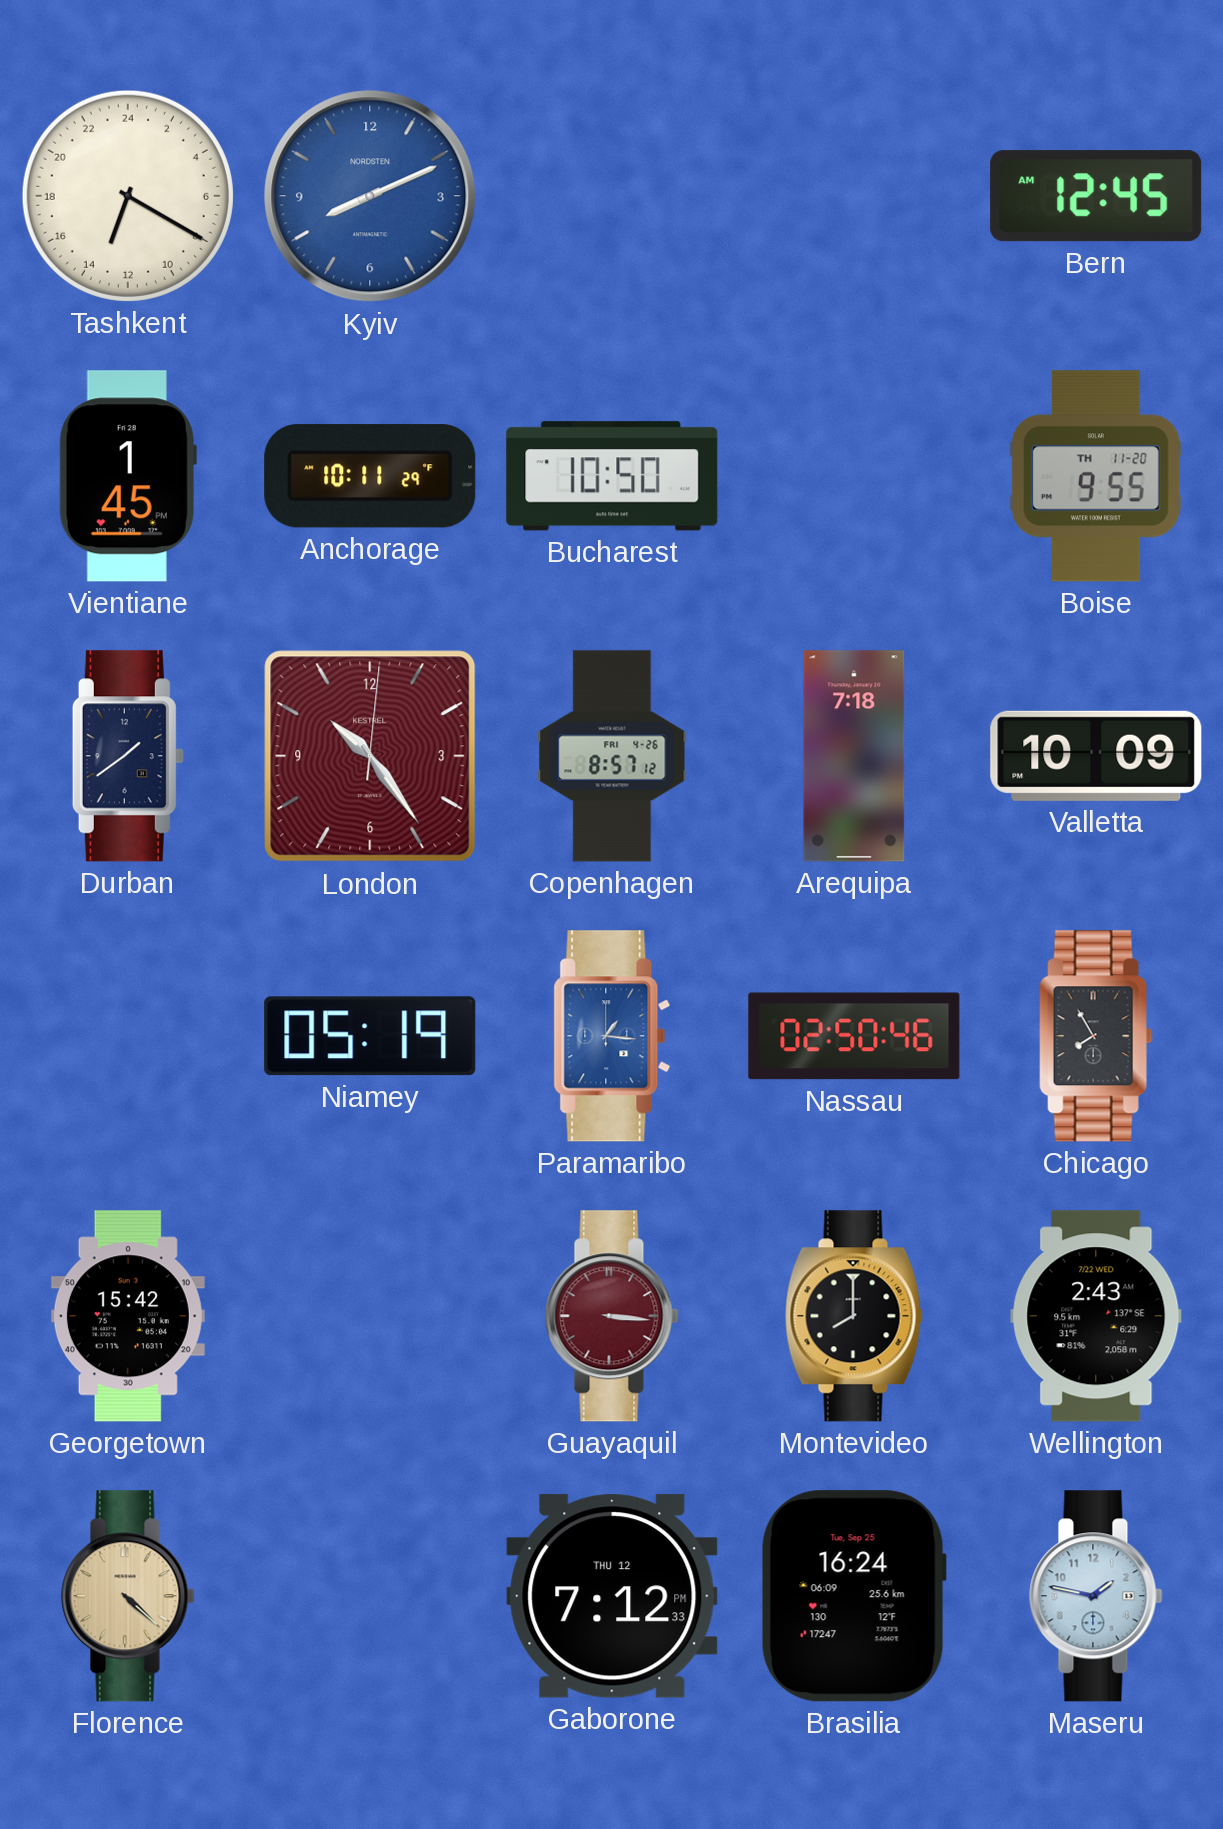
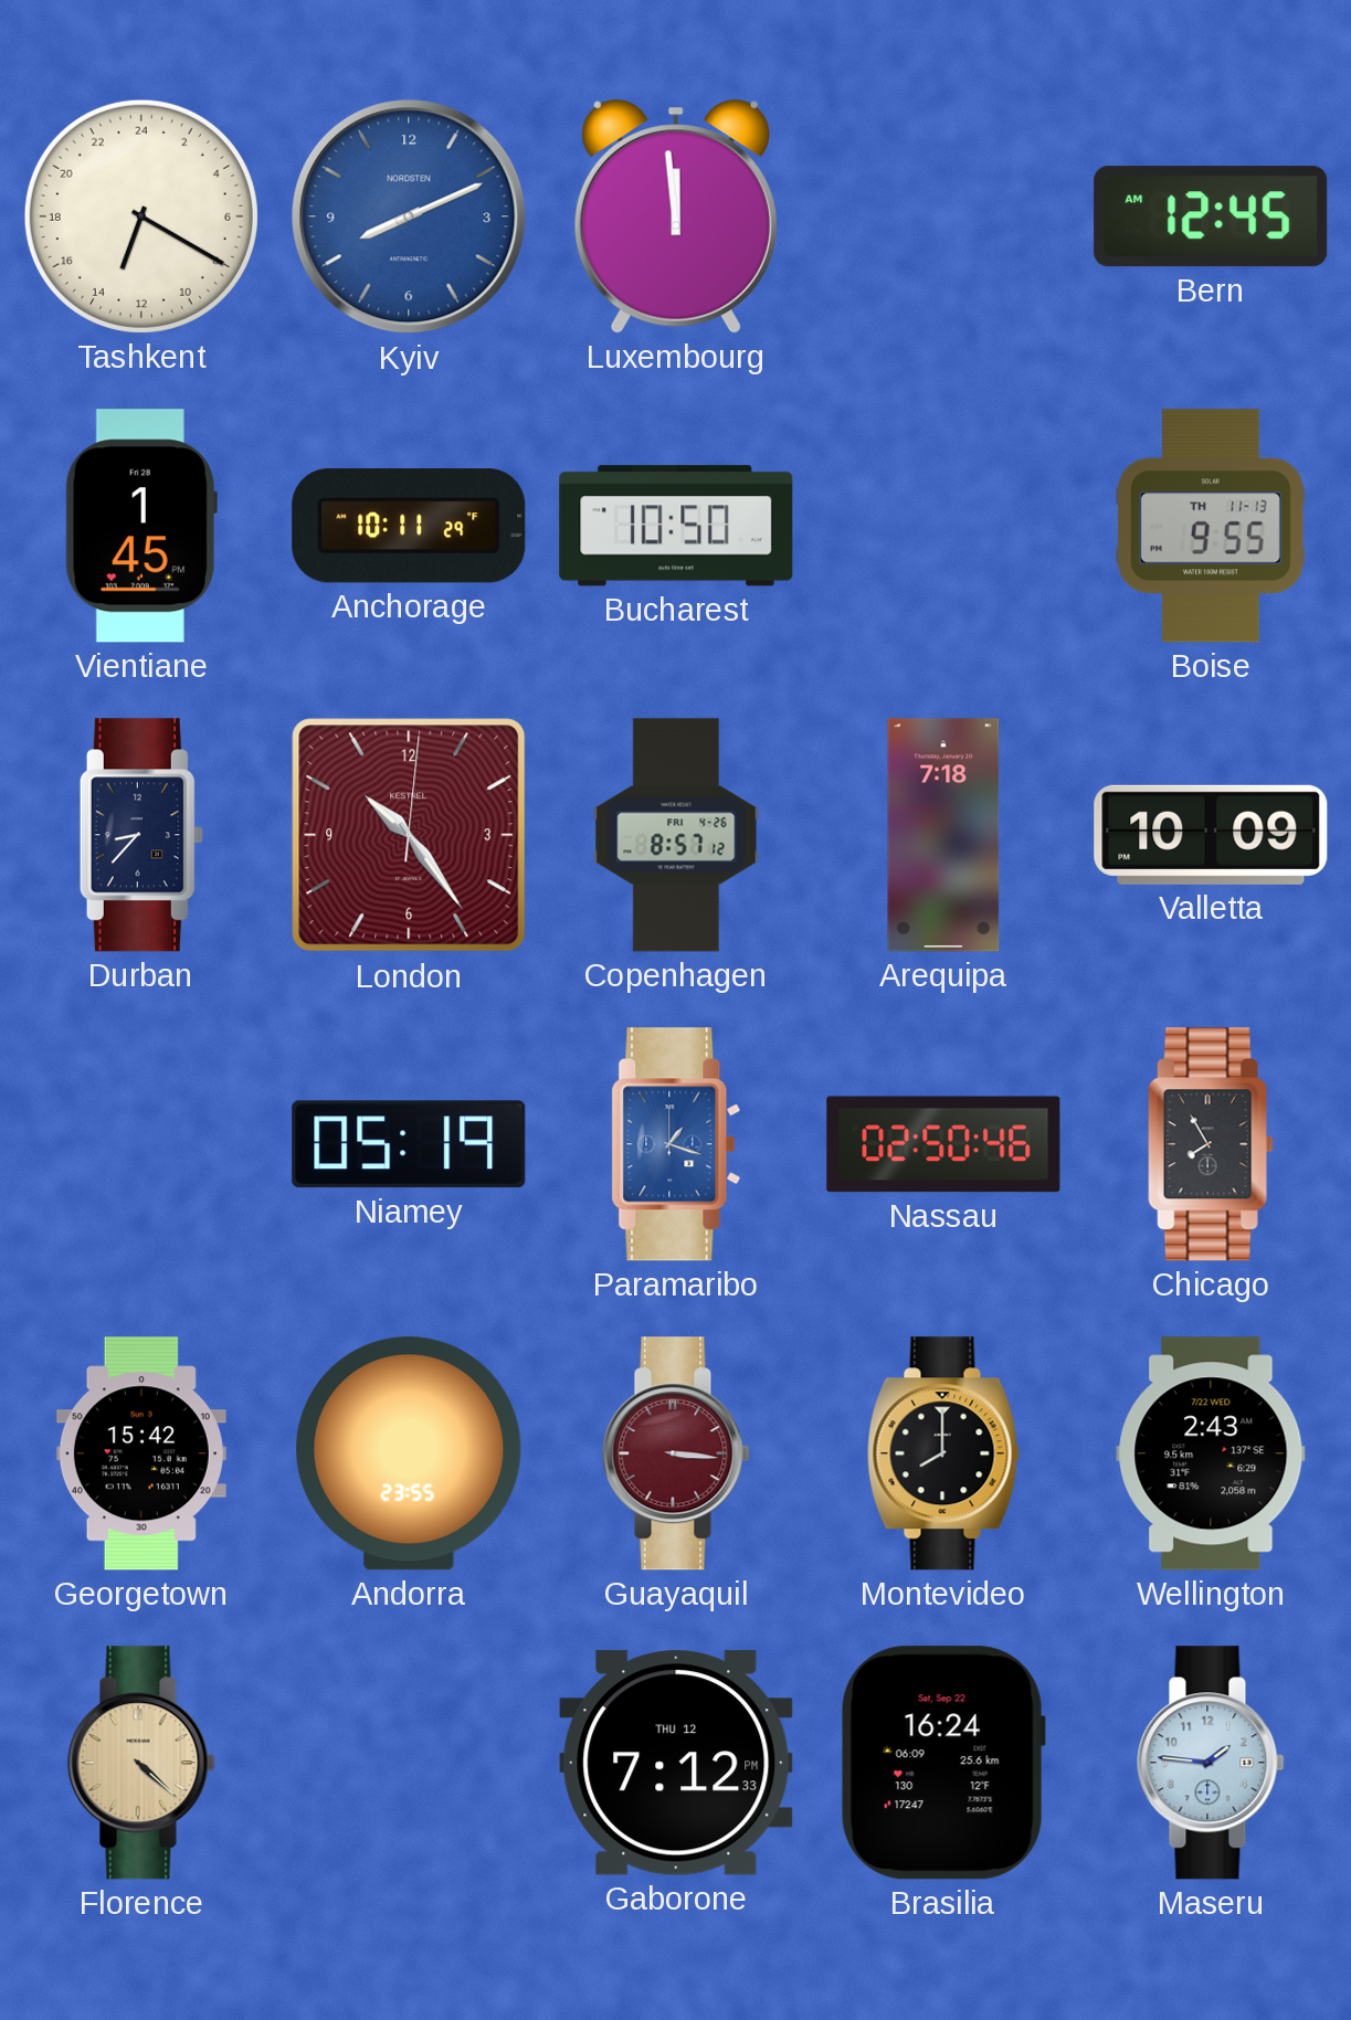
Luxembourg: none -> 11:59
Boise date: TH 11-20 -> TH 11-13
Durban: 1:39 -> 8:37
Paramaribo: 1:16 -> 1:18
Andorra: none -> 23:55
Brasilia date: Tue, Sep 25 -> Sat, Sep 22
Maseru: 1:47 -> 1:46
